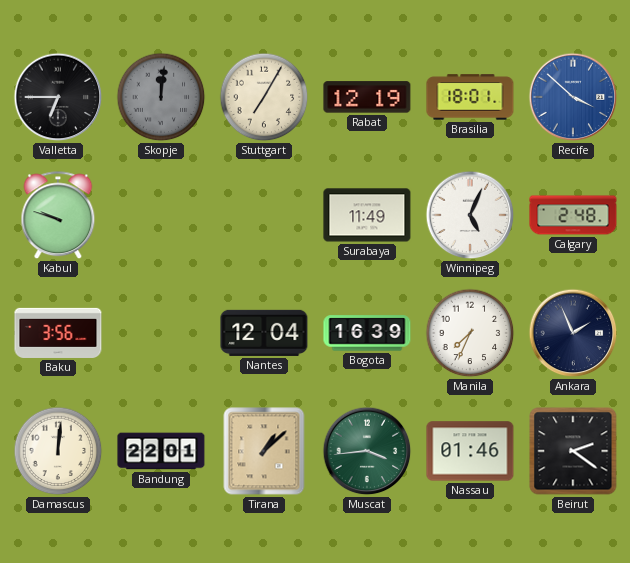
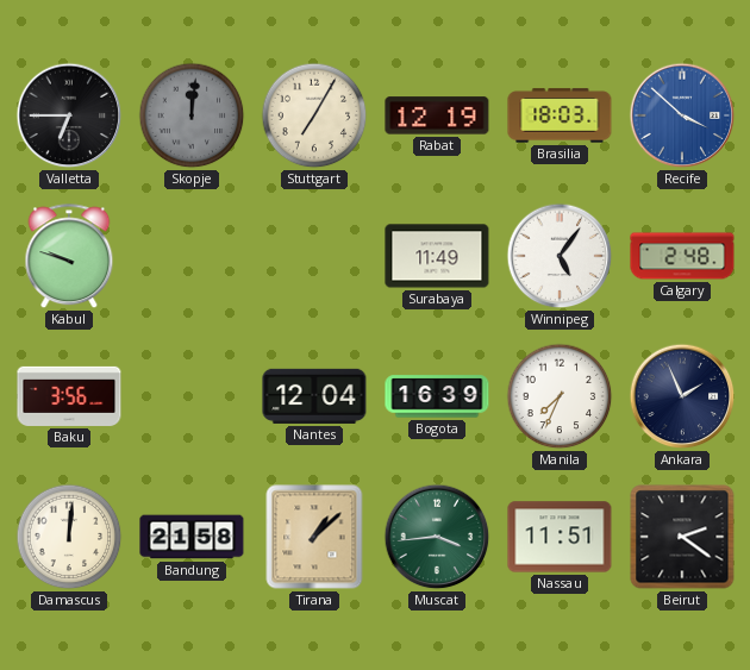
Brasilia: 18:01 -> 18:03
Winnipeg: 5:04 -> 5:06
Bandung: 22:01 -> 21:58
Nassau: 01:46 -> 11:51
